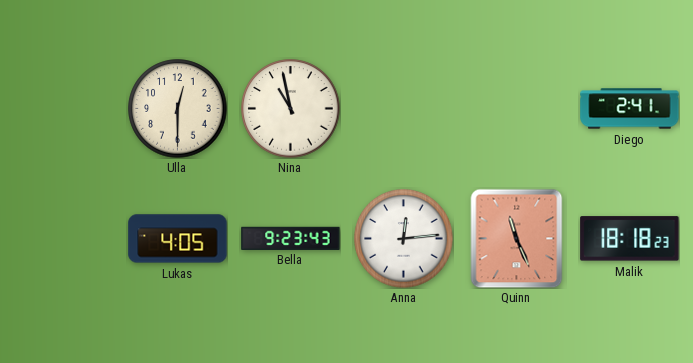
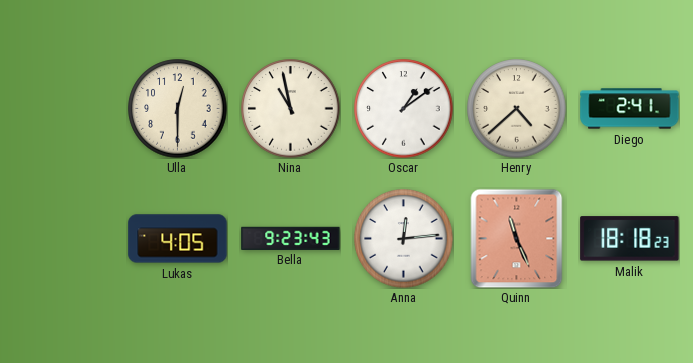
Oscar: none -> 1:09
Henry: none -> 4:38
